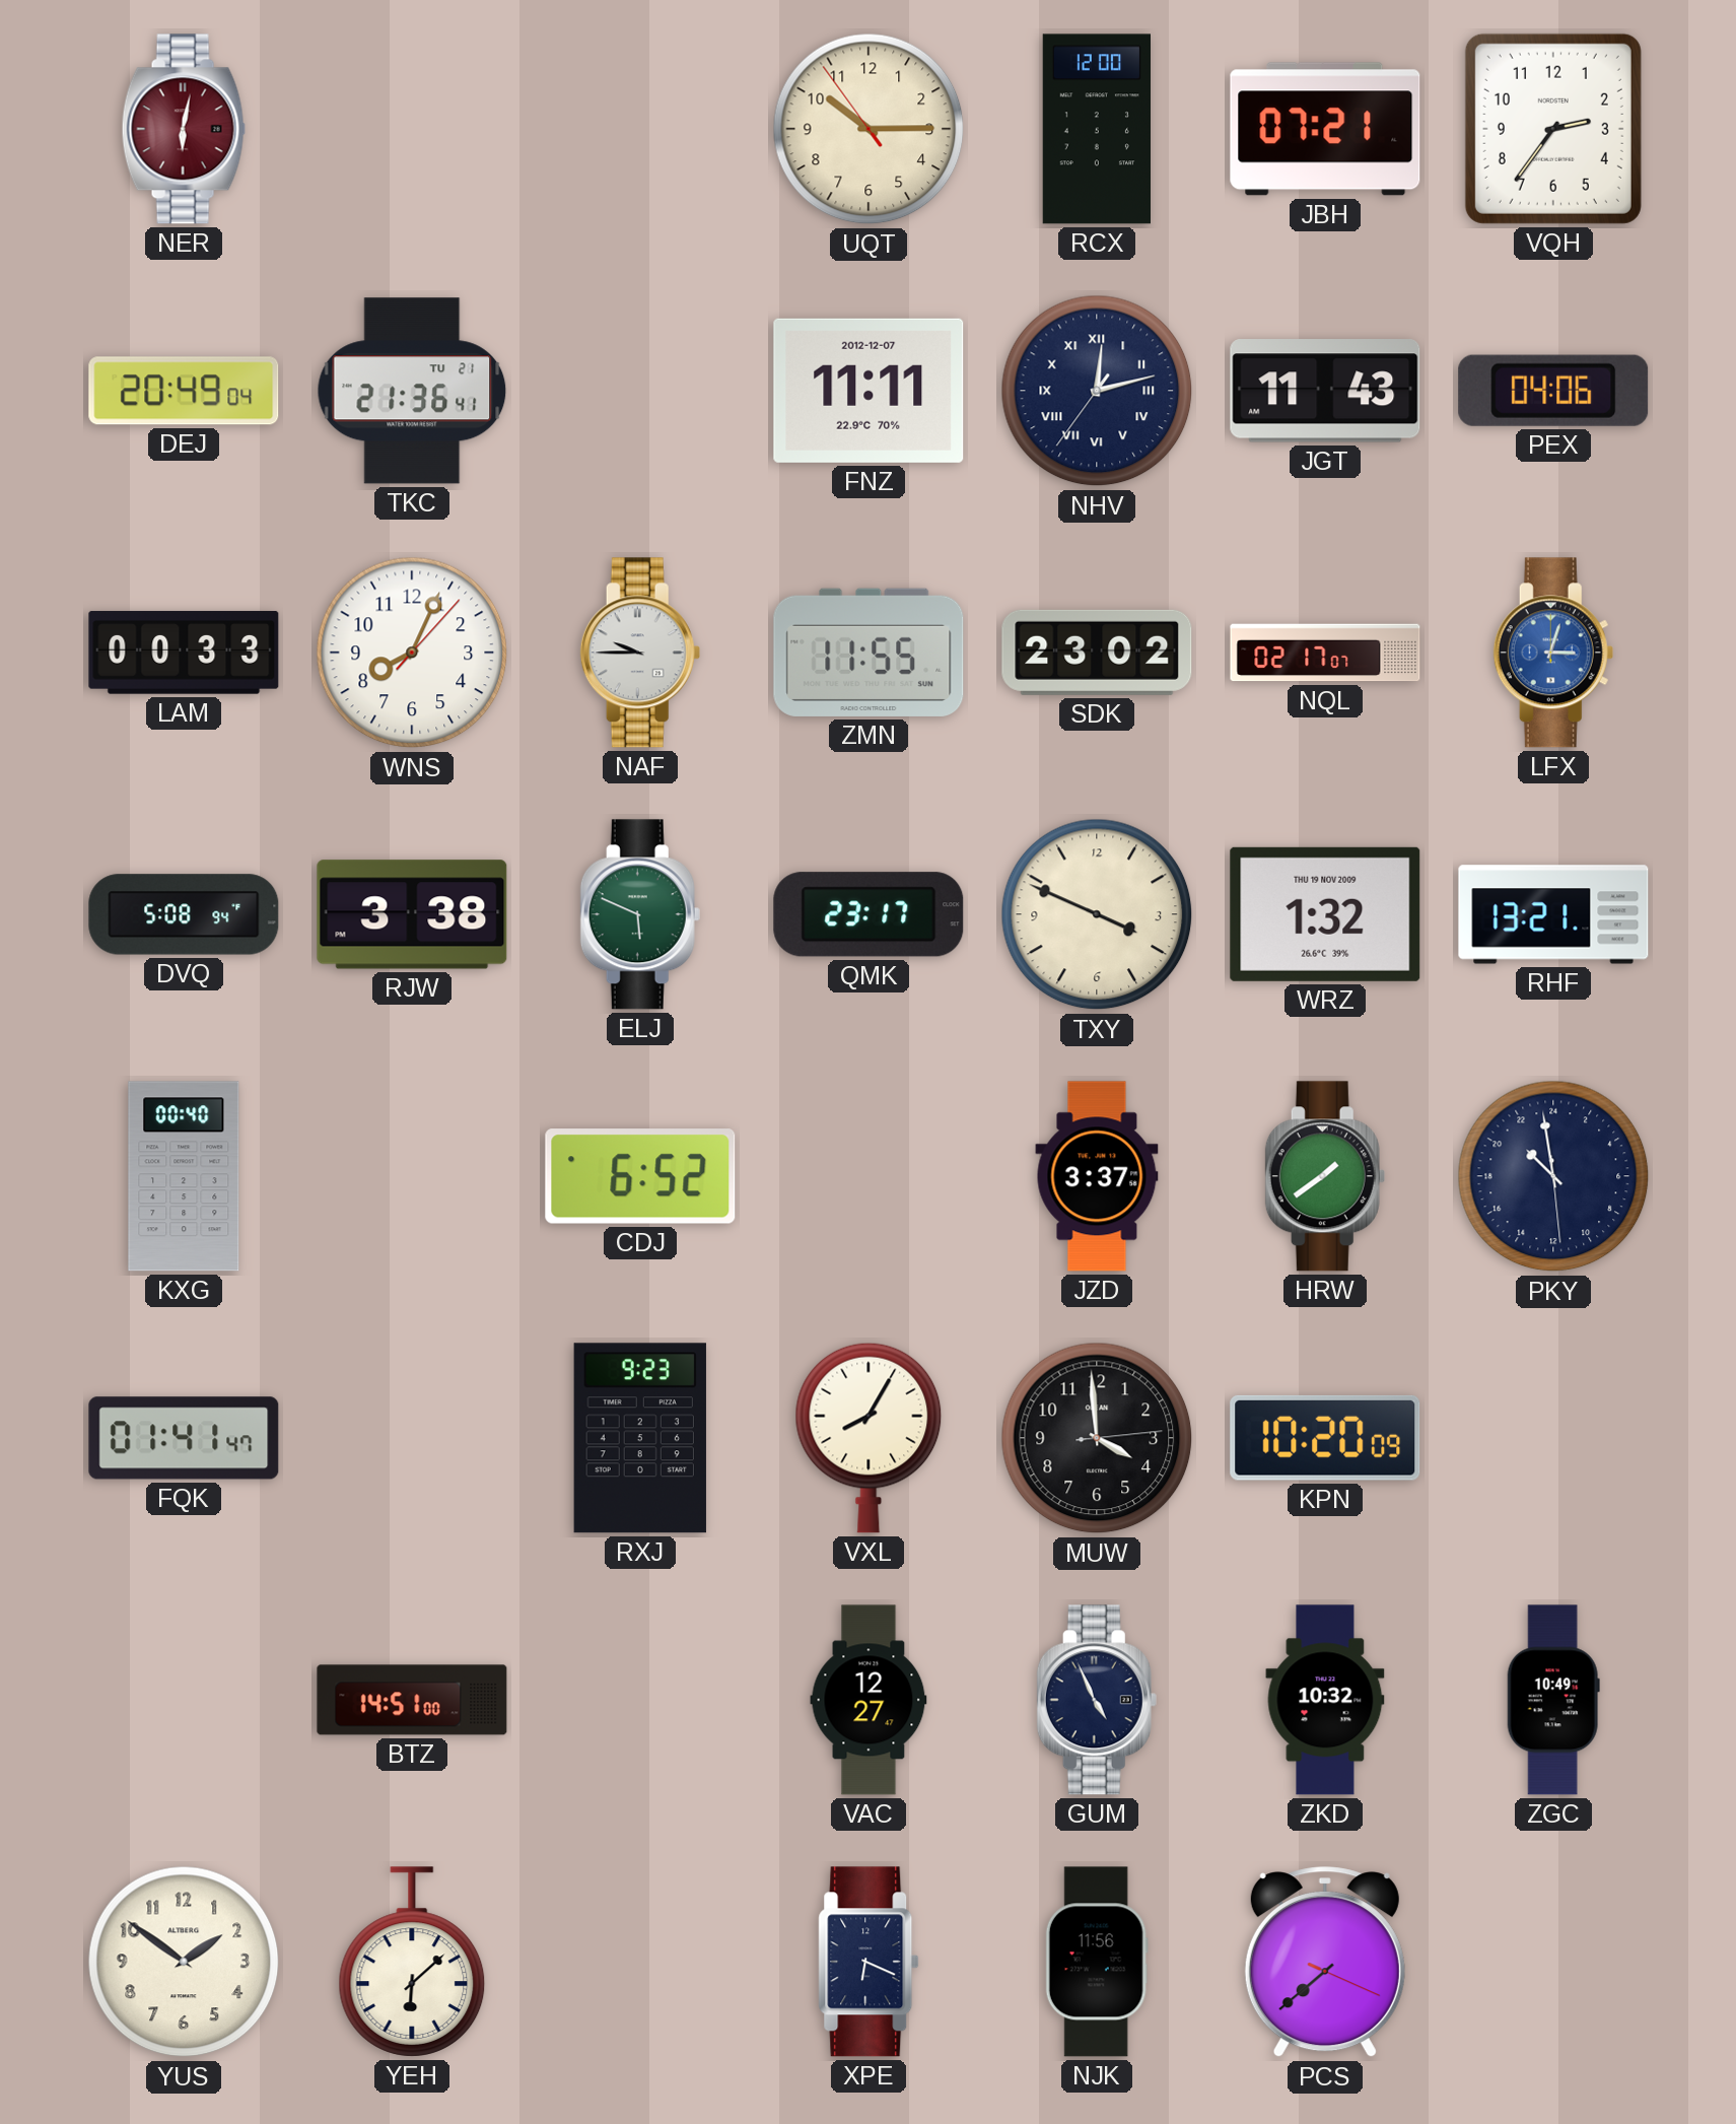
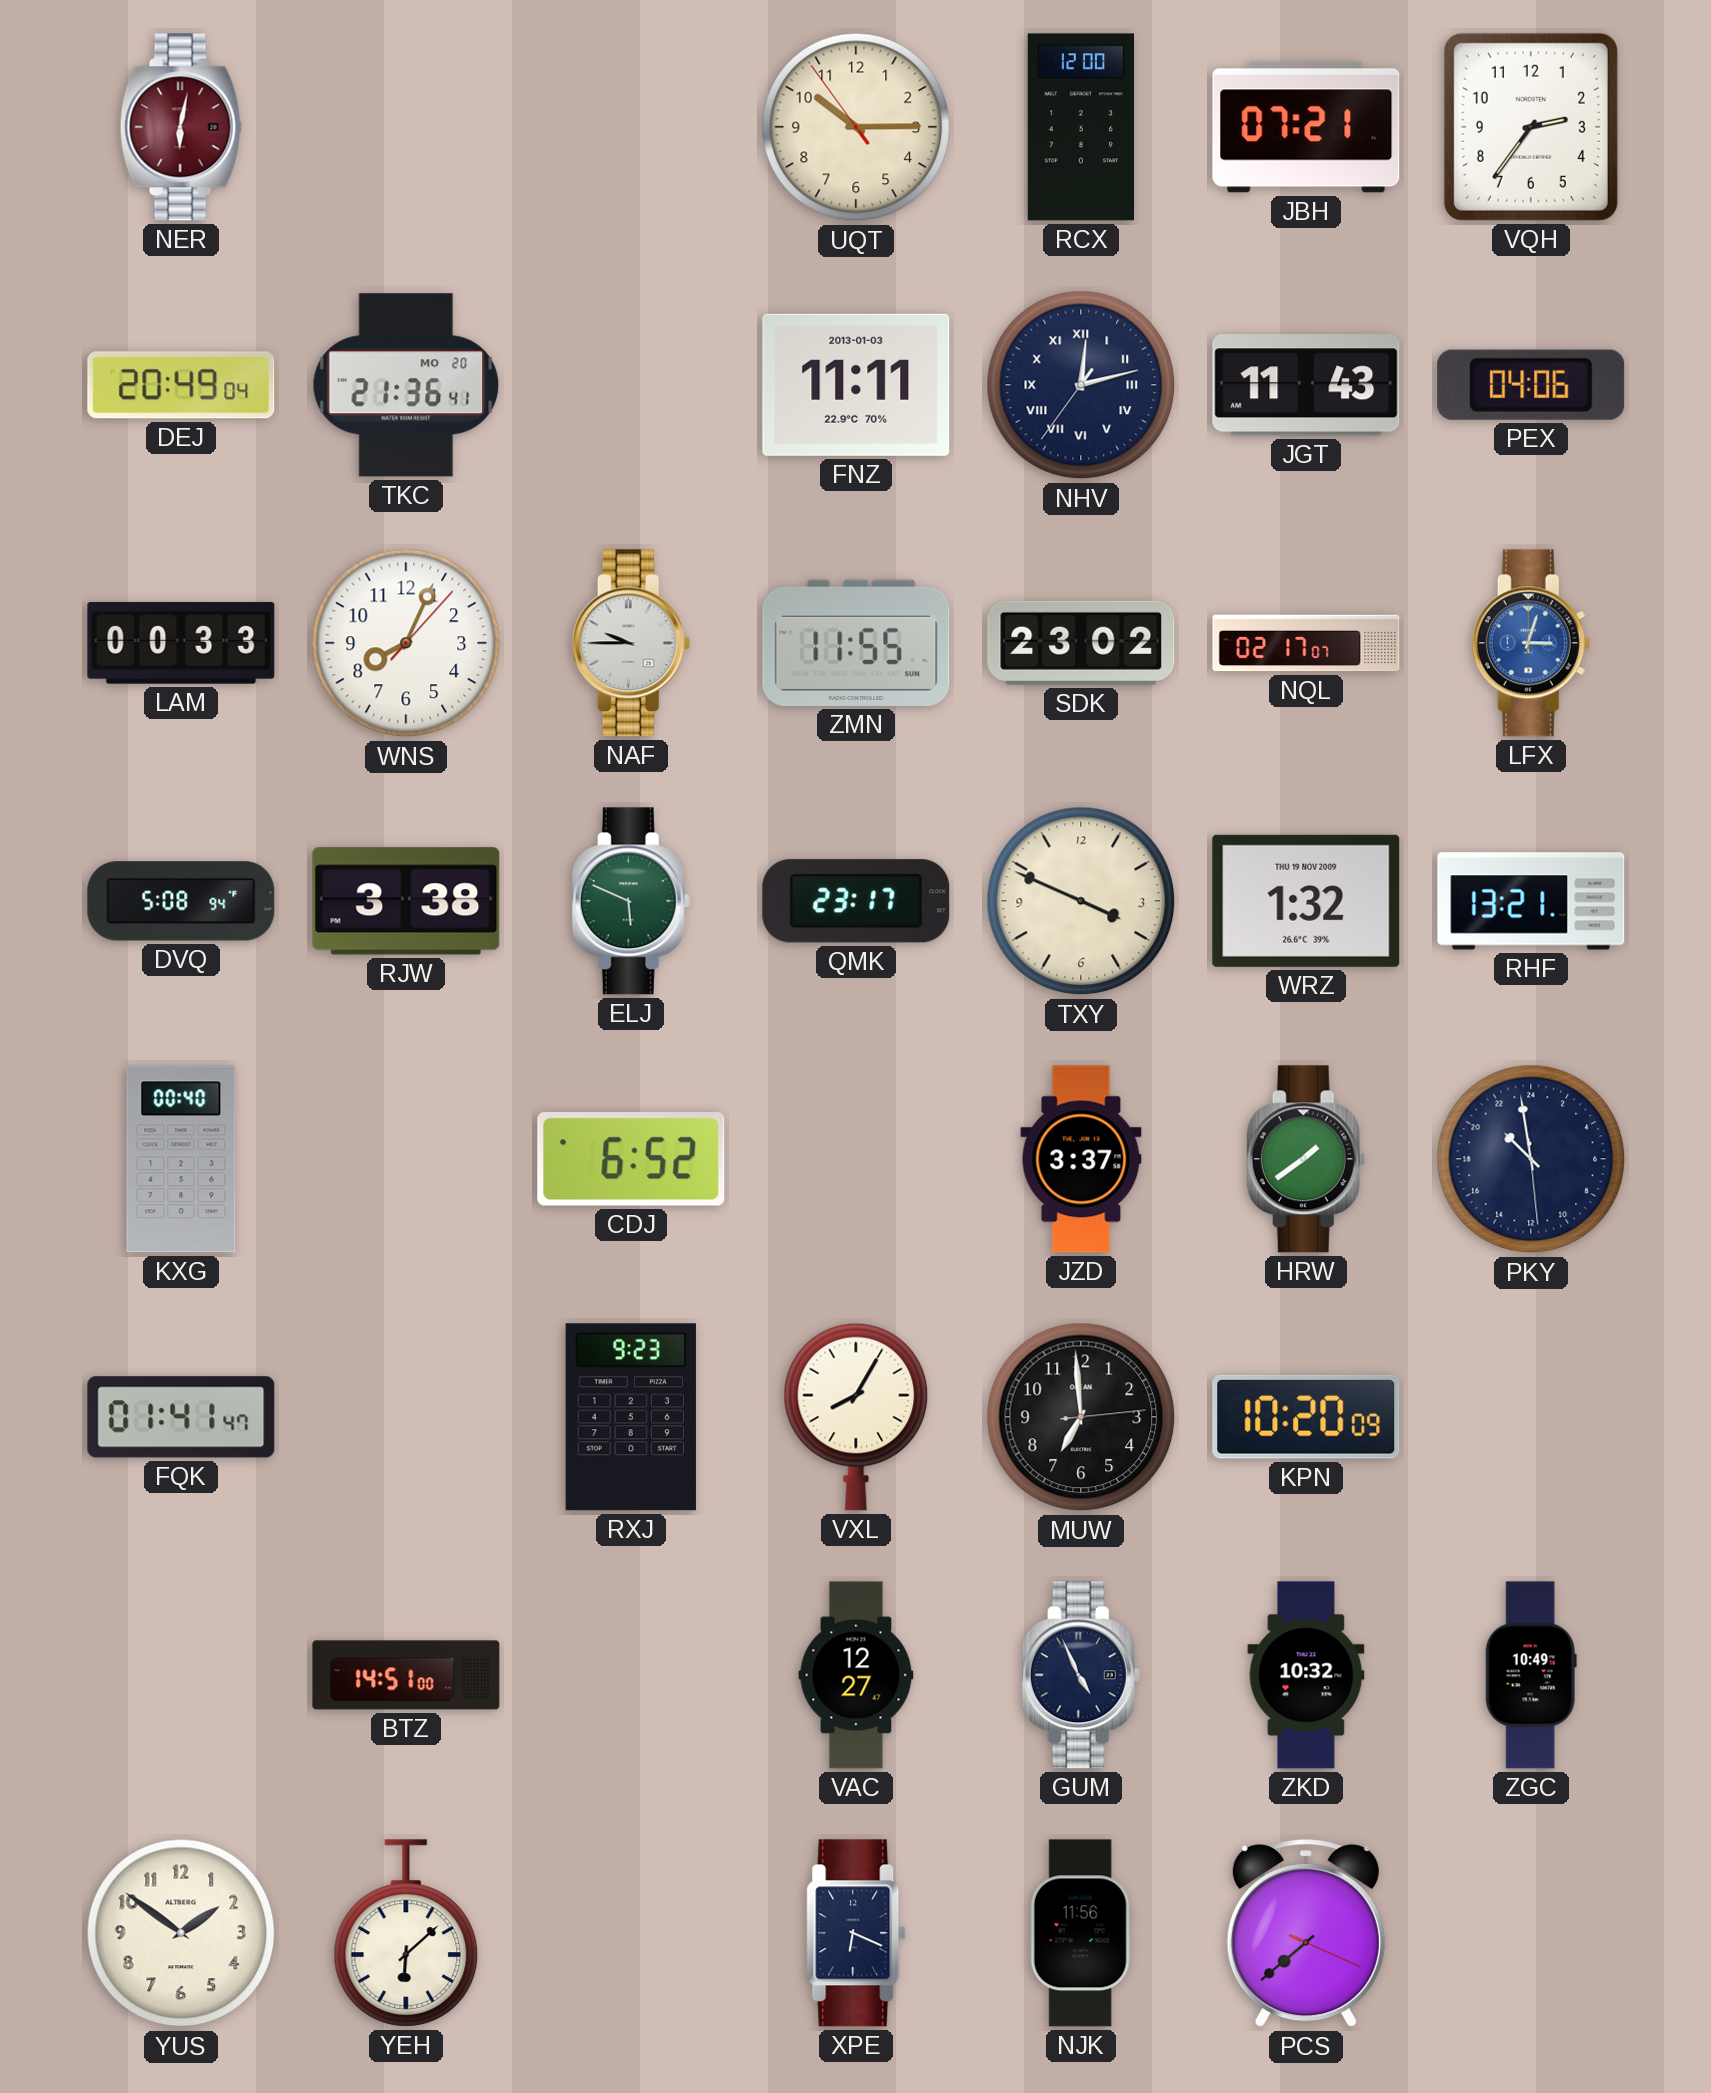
TKC date: TU 21 -> MO 20
FNZ date: 2012-12-07 -> 2013-01-03
MUW: 3:59 -> 6:59
